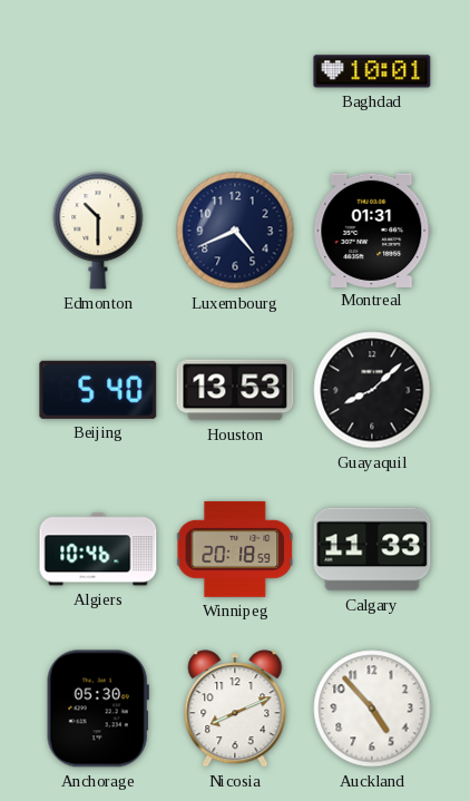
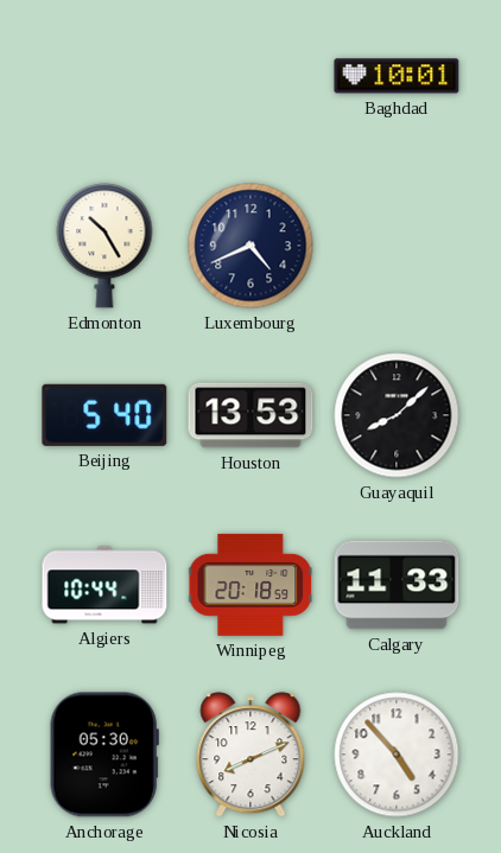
Edmonton: 10:30 -> 10:25
Montreal: 01:31 -> none
Algiers: 10:46 -> 10:44
